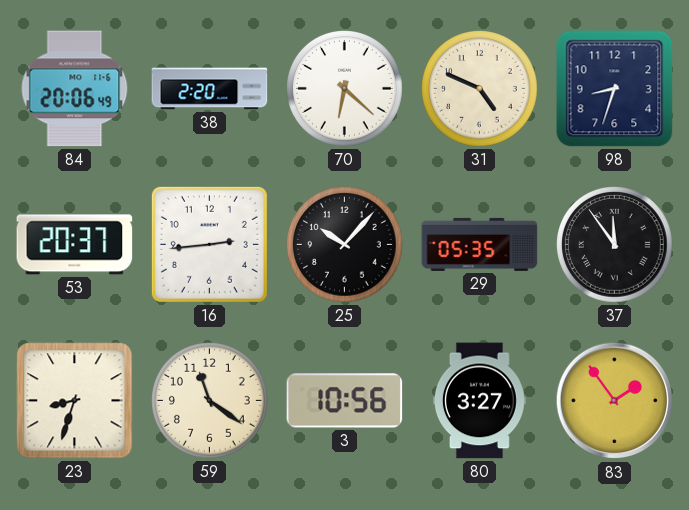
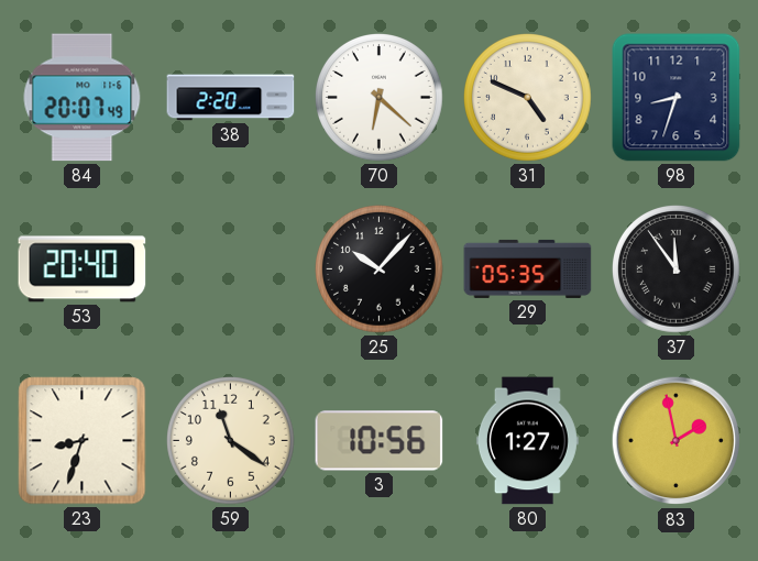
84: 20:06 -> 20:07
53: 20:37 -> 20:40
16: 2:44 -> none
80: 3:27 -> 1:27
83: 1:54 -> 1:58
